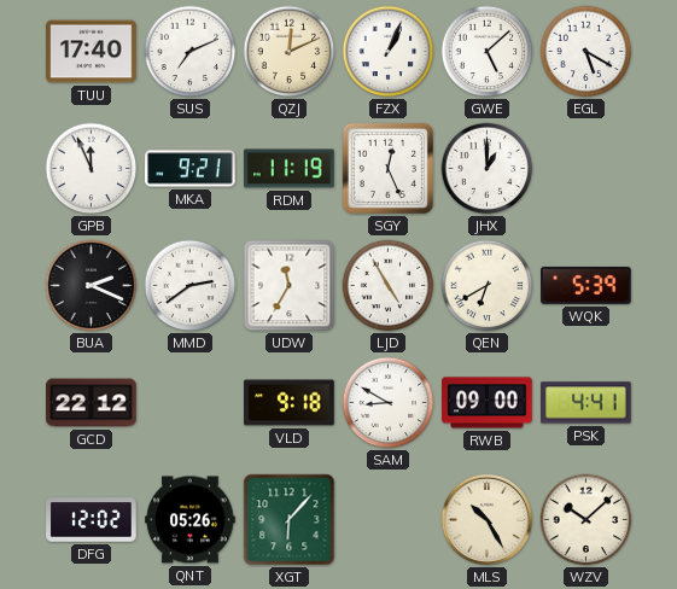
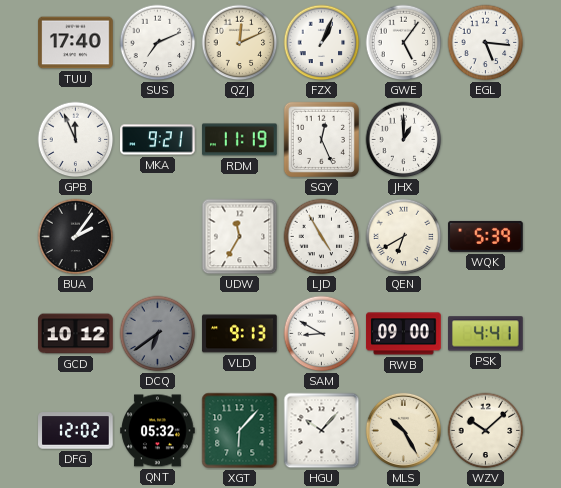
GWE: 5:08 -> 5:06
EGL: 5:20 -> 5:16
BUA: 2:19 -> 2:06
MMD: 2:39 -> none
GCD: 22:12 -> 10:12
DCQ: none -> 6:39
VLD: 9:18 -> 9:13
QNT: 05:26 -> 05:32
HGU: none -> 10:07
